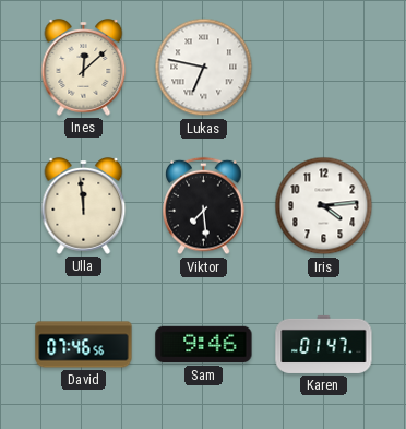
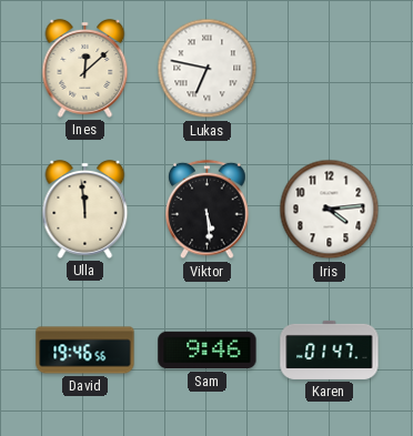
Viktor: 7:29 -> 5:29
David: 07:46 -> 19:46
